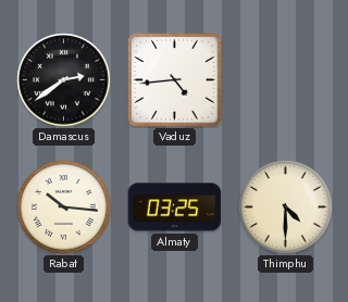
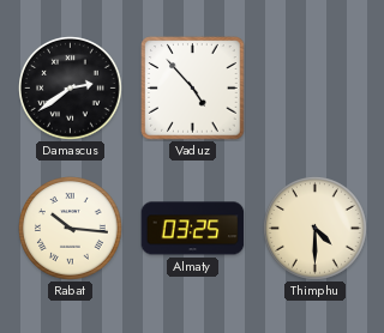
Vaduz: 4:44 -> 4:53
